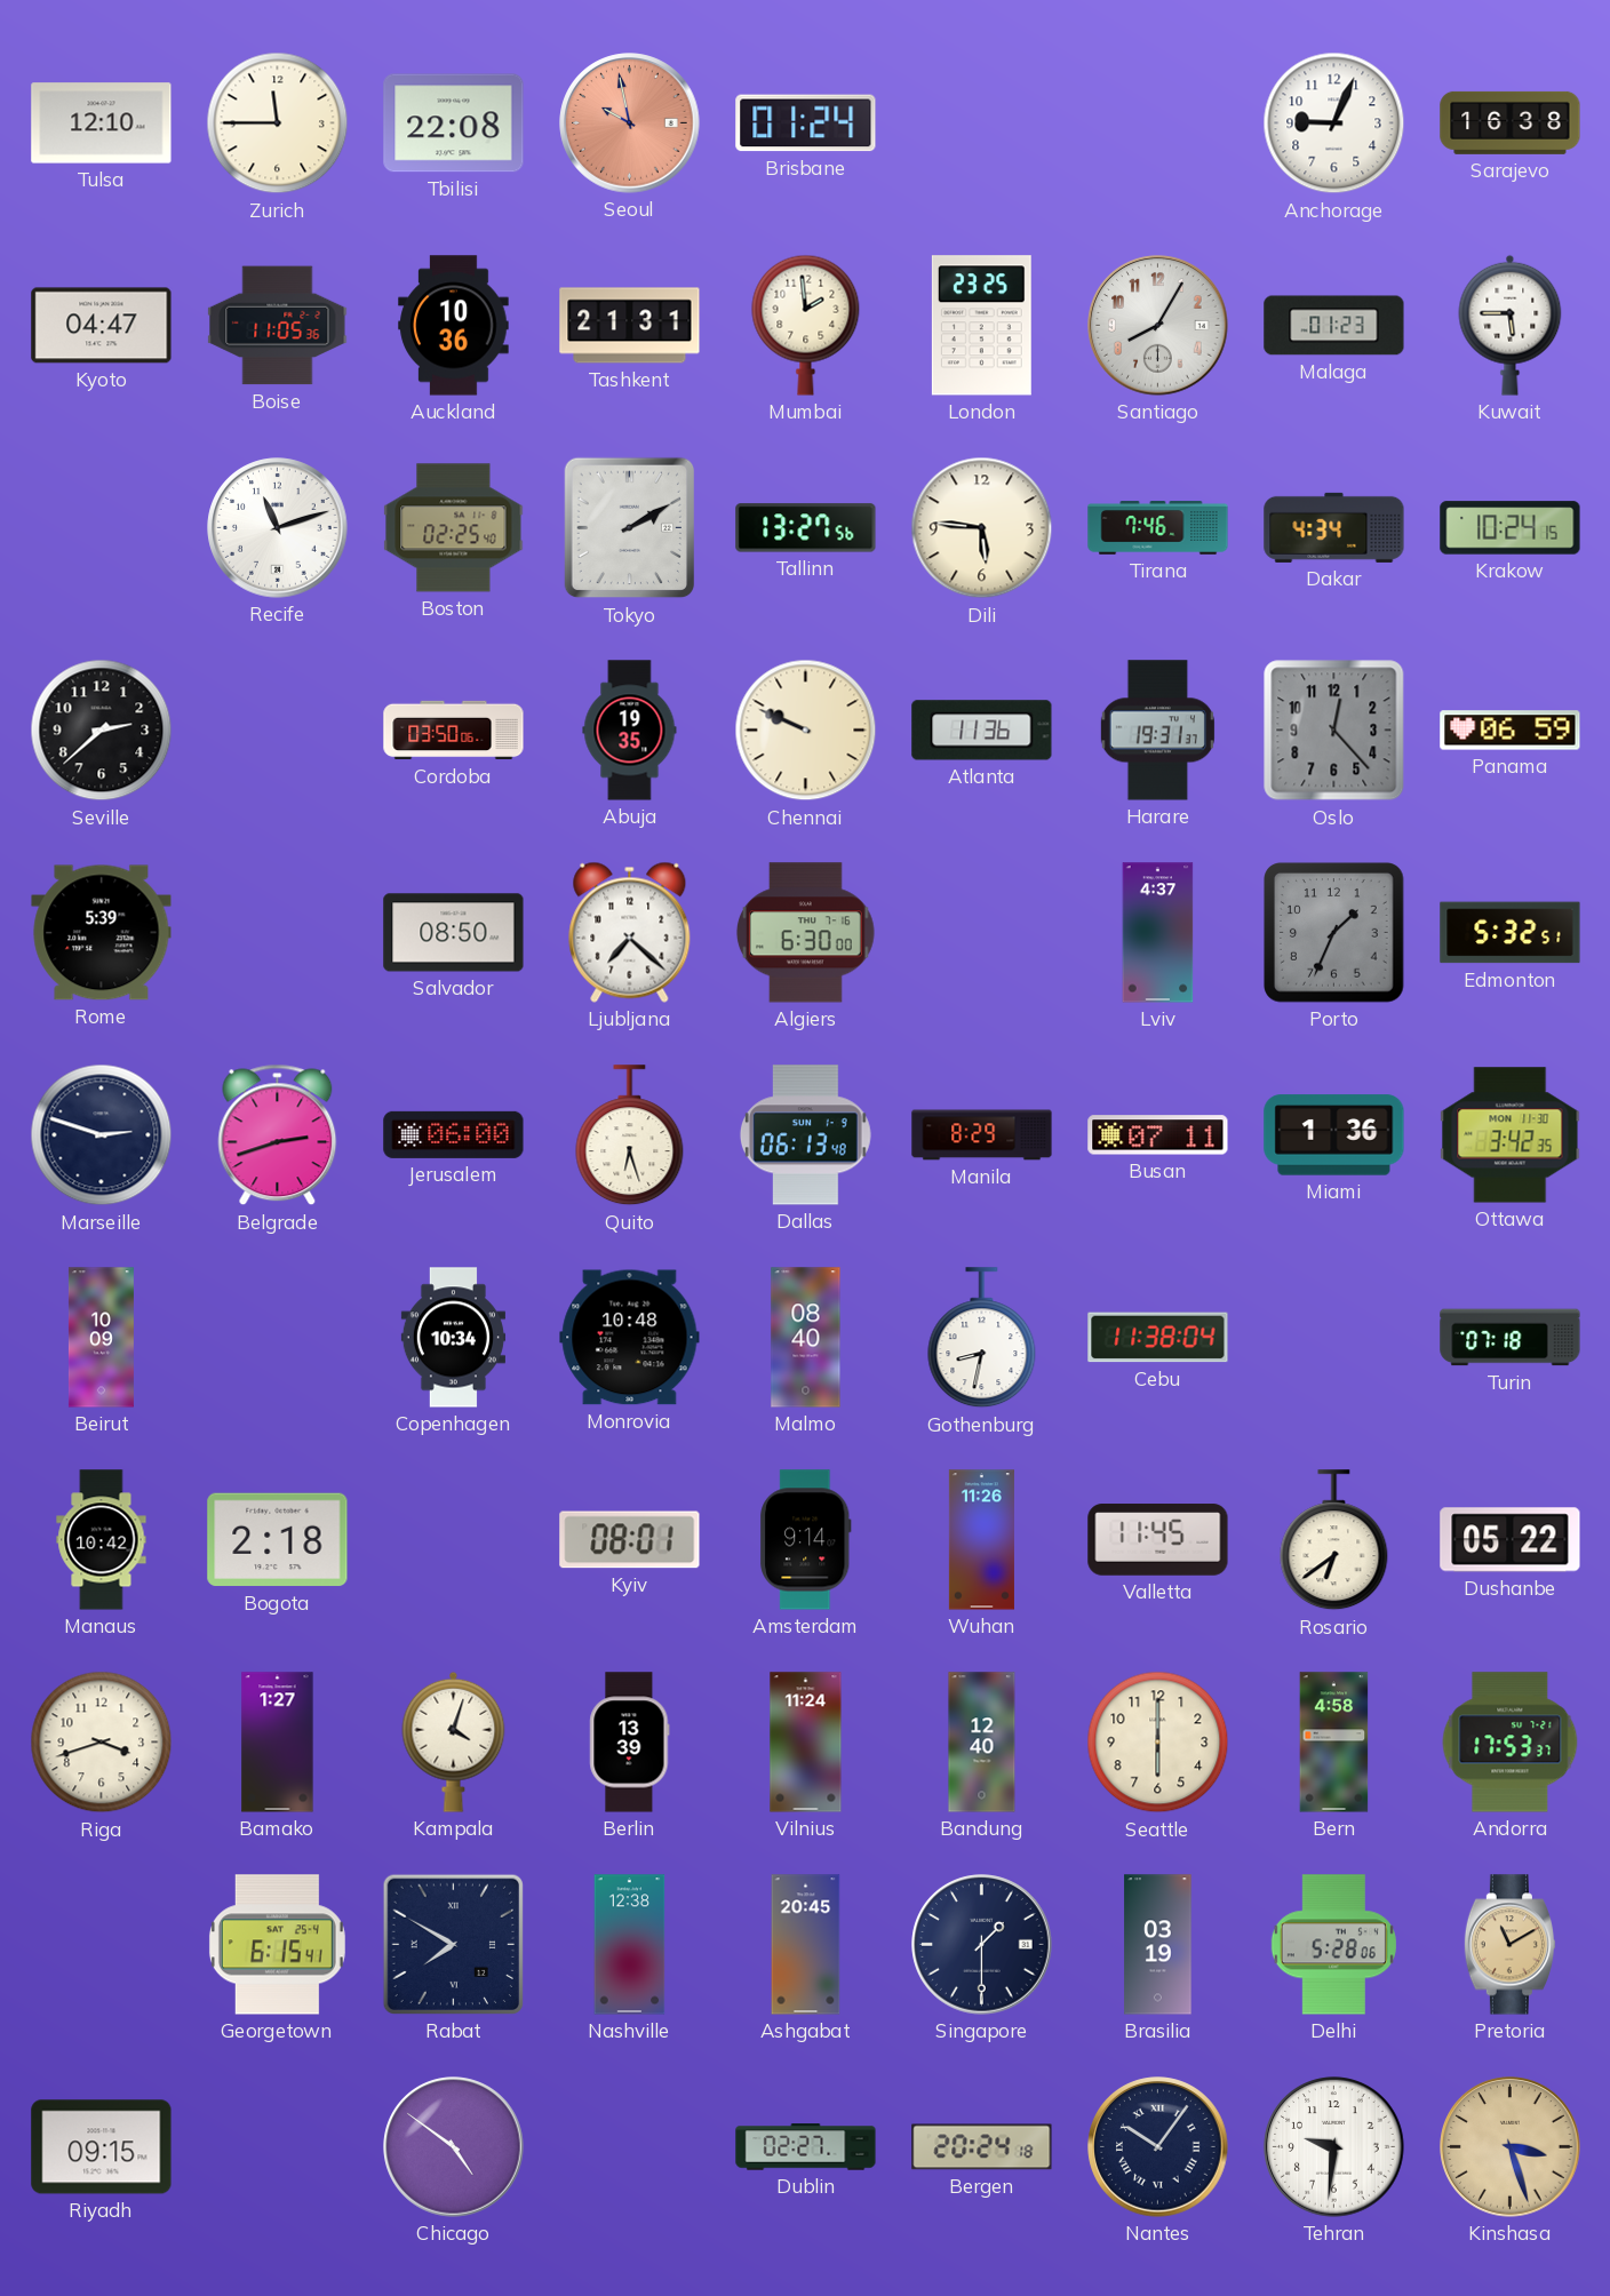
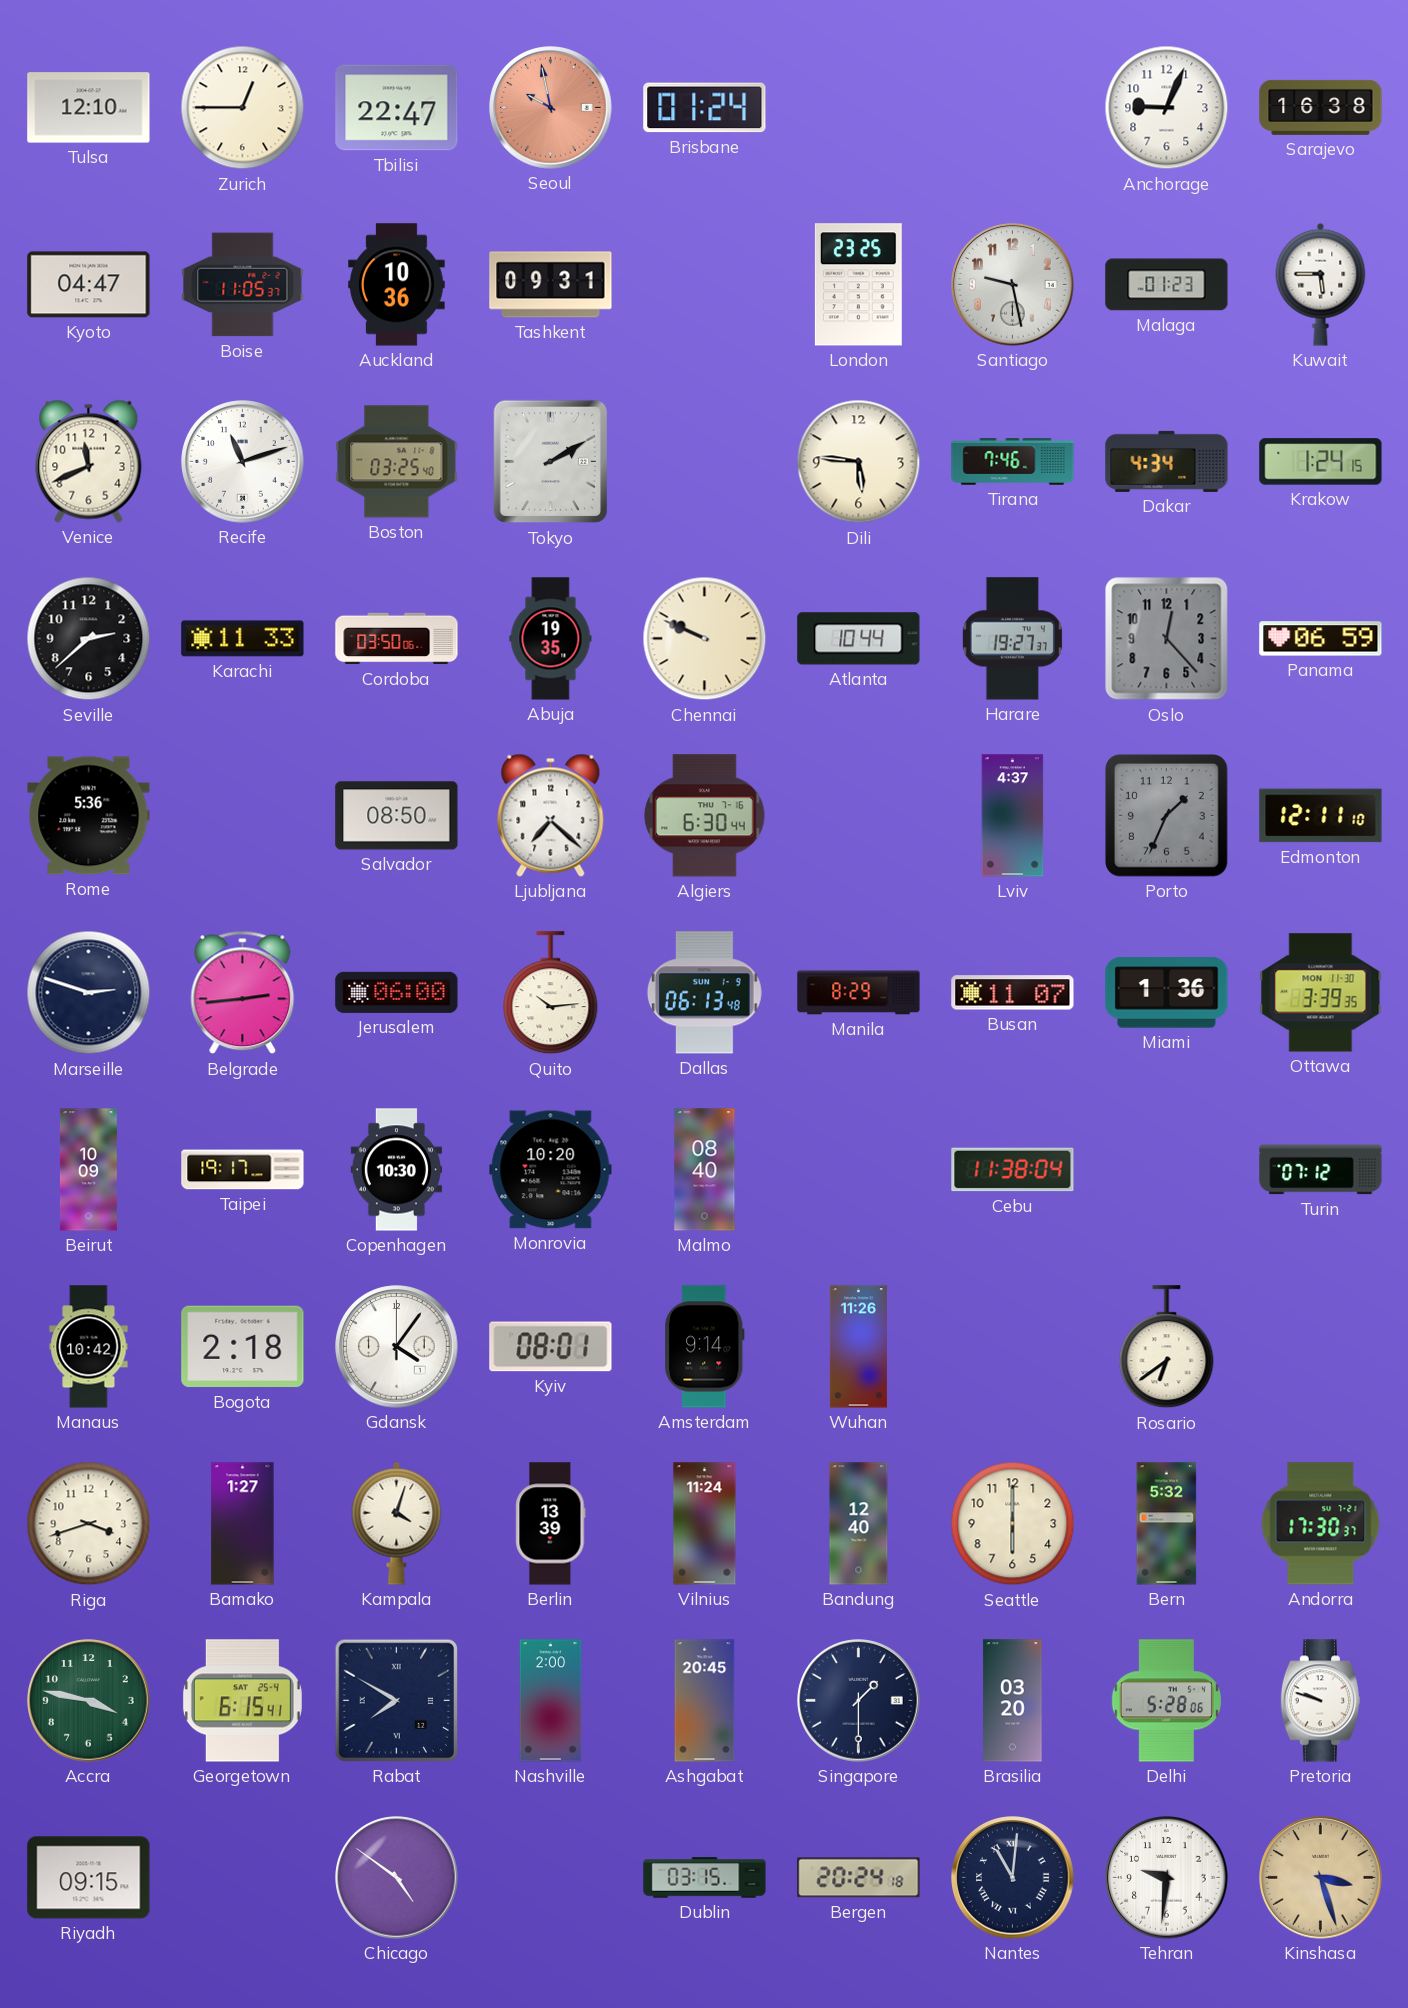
Zurich: 11:45 -> 12:45
Tbilisi: 22:08 -> 22:47
Boise: 11:05:36 -> 11:05:37
Tashkent: 21:31 -> 09:31
Mumbai: 1:59 -> none
Santiago: 8:05 -> 9:28
Venice: none -> 11:41
Boston: 02:25 -> 03:25
Tallinn: 13:27 -> none
Krakow: 10:24 -> 1:24
Karachi: none -> 11:33
Atlanta: 11:36 -> 10:44
Harare: 19:31 -> 19:27
Rome: 5:39 -> 5:36
Algiers: 6:30:00 -> 6:30:44
Edmonton: 5:32 -> 12:11
Belgrade: 2:42 -> 2:44
Quito: 6:27 -> 10:14
Busan: 07:11 -> 11:07
Ottawa: 3:42 -> 3:39
Taipei: none -> 19:17
Copenhagen: 10:34 -> 10:30
Monrovia: 10:48 -> 10:20
Gothenburg: 8:32 -> none
Turin: 07:18 -> 07:12
Gdansk: none -> 4:06
Valletta: 11:45 -> none
Dushanbe: 05:22 -> none
Bern: 4:58 -> 5:32
Andorra: 17:53 -> 17:30
Accra: none -> 3:47
Nashville: 12:38 -> 2:00
Brasilia: 03:19 -> 03:20
Pretoria: 11:10 -> 9:48
Pretoria dial: champagne -> white
Dublin: 02:27 -> 03:15
Nantes: 10:06 -> 11:01
